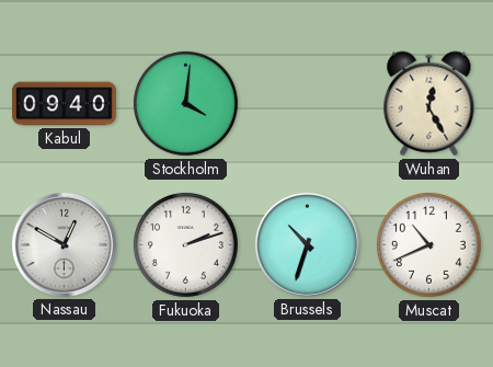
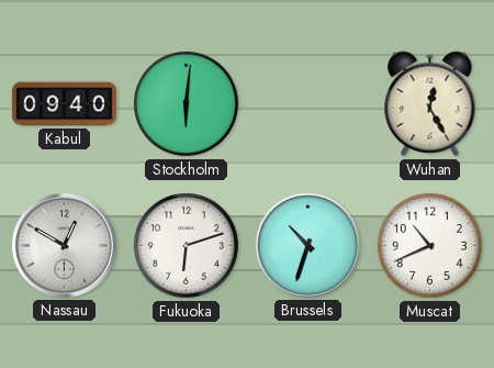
Stockholm: 4:01 -> 6:01
Fukuoka: 2:12 -> 6:12
